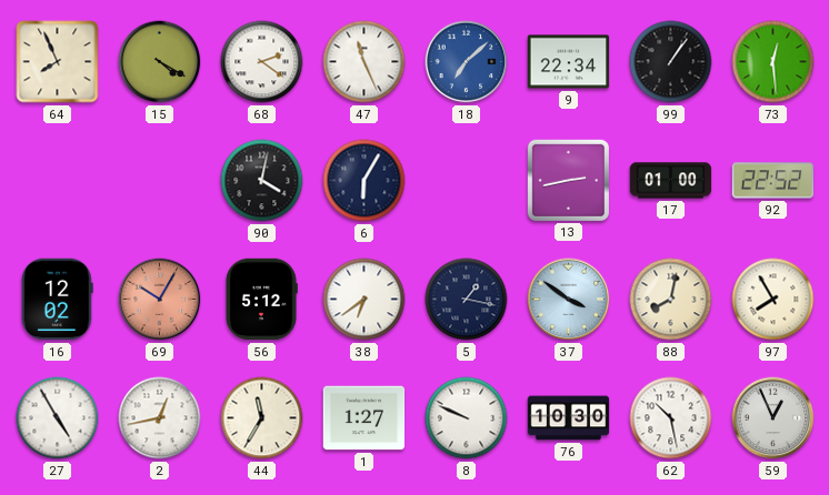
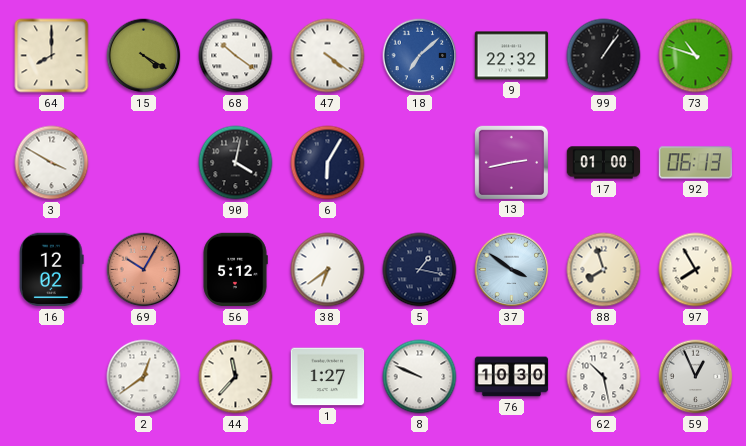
64: 7:56 -> 8:00
68: 2:21 -> 10:21
47: 11:26 -> 4:21
9: 22:34 -> 22:32
73: 12:29 -> 10:48
3: none -> 3:50
92: 22:52 -> 06:13
88: 8:02 -> 7:57
27: 4:55 -> none
2: 12:43 -> 12:39
44: 11:35 -> 11:37
